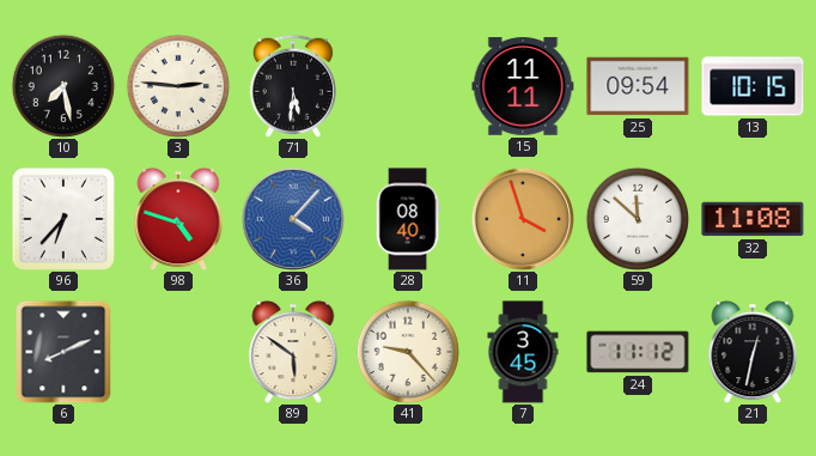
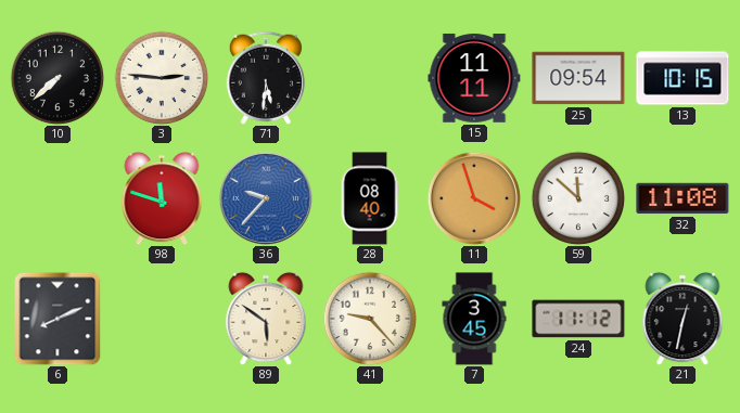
10: 7:28 -> 7:38
96: 6:37 -> none
98: 4:48 -> 11:48
36: 4:07 -> 9:37
